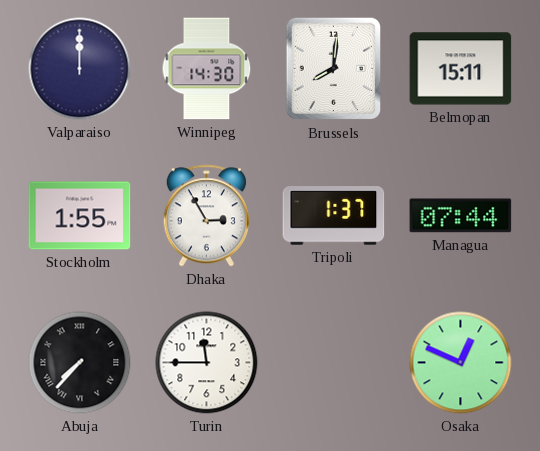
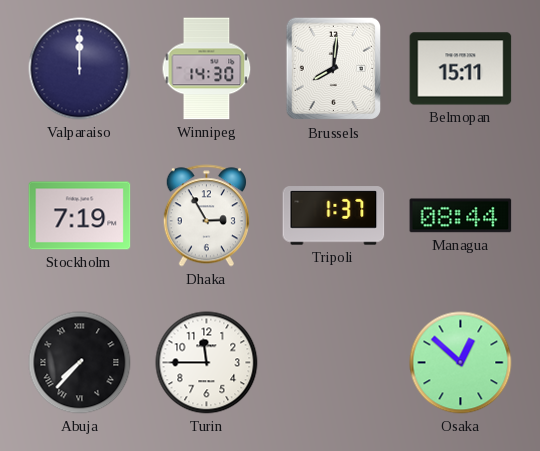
Stockholm: 1:55 -> 7:19
Managua: 07:44 -> 08:44
Osaka: 12:49 -> 12:52
